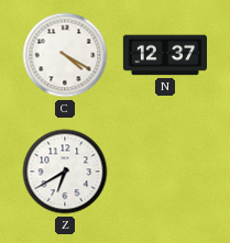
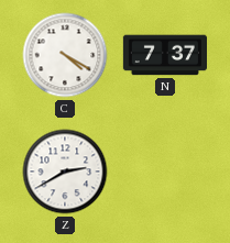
N: 12:37 -> 7:37
Z: 6:40 -> 2:40
